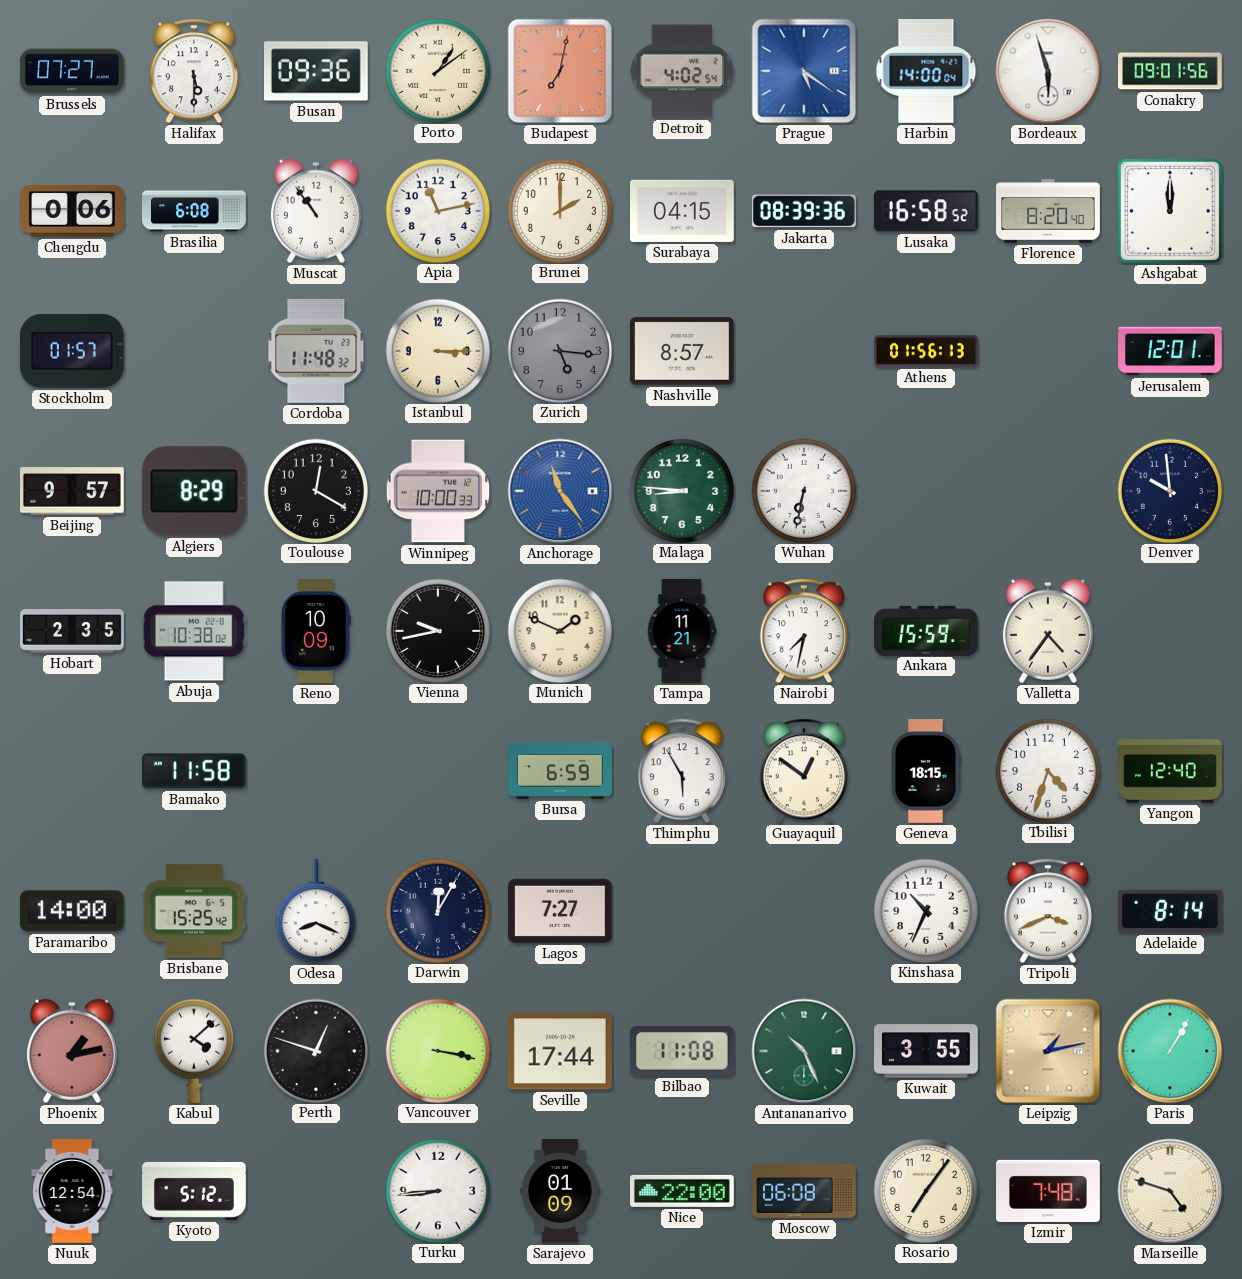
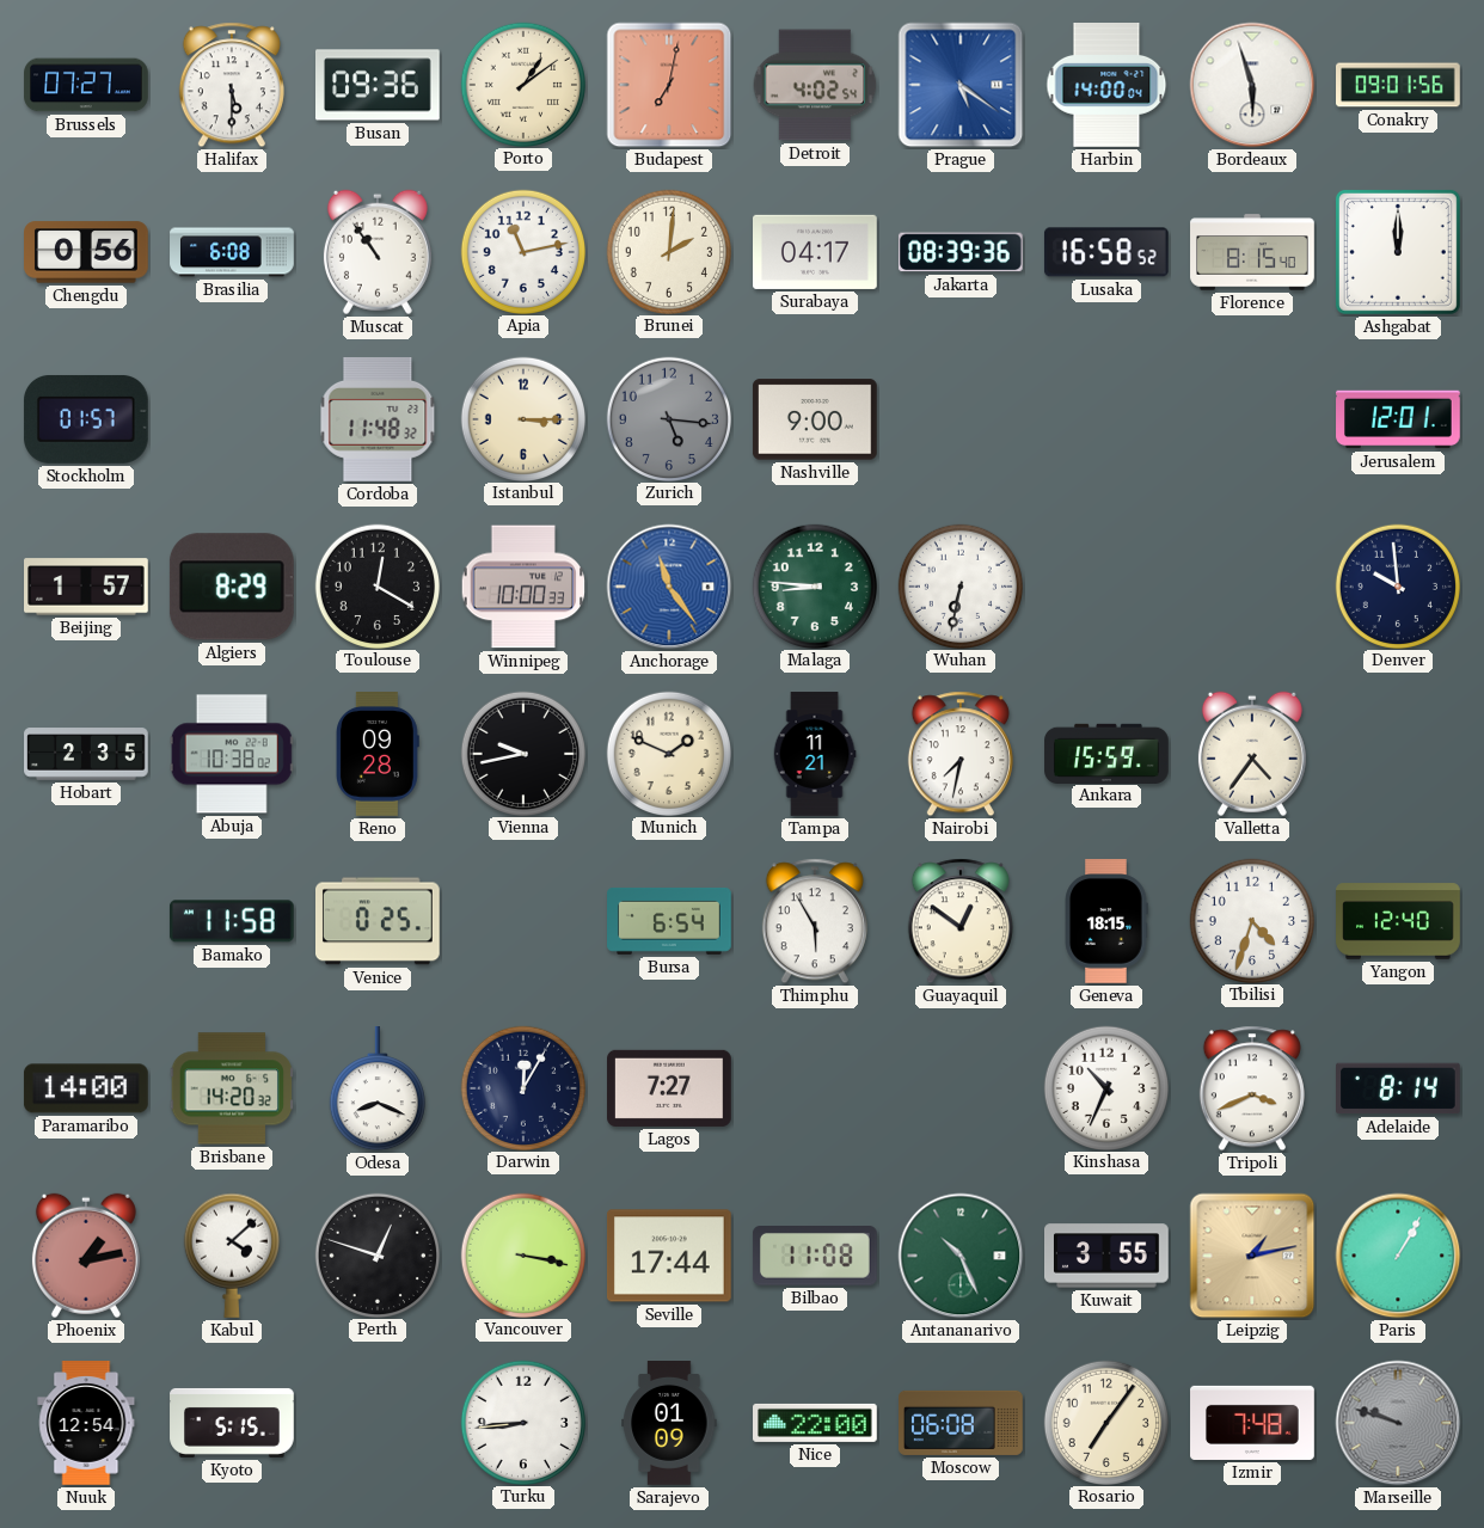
Chengdu: 0:06 -> 0:56
Brunei: 2:00 -> 2:01
Surabaya: 04:15 -> 04:17
Florence: 8:20 -> 8:15
Nashville: 8:57 -> 9:00
Athens: 01:56 -> none
Beijing: 9:57 -> 1:57
Reno: 10:09 -> 09:28
Venice: none -> 0:25
Bursa: 6:59 -> 6:54
Brisbane: 15:25 -> 14:20
Kyoto: 5:12 -> 5:15
Marseille: 4:48 -> 9:48
Marseille dial: cream -> grey
